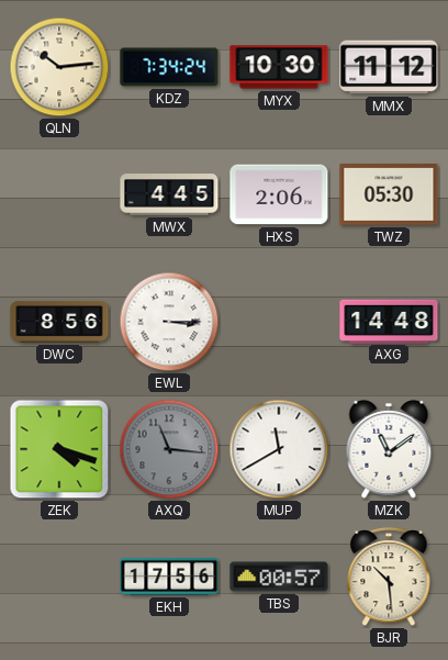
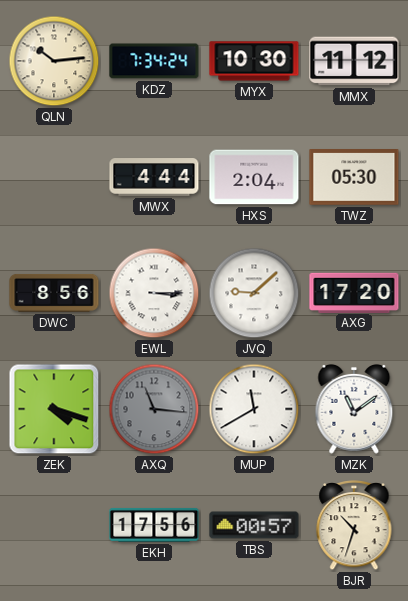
MWX: 4:45 -> 4:44
HXS: 2:06 -> 2:04
JVQ: none -> 9:08
AXG: 14:48 -> 17:20
BJR: 10:29 -> 10:33
